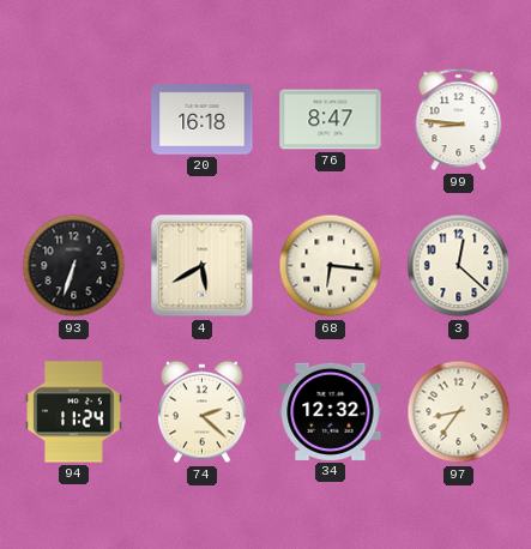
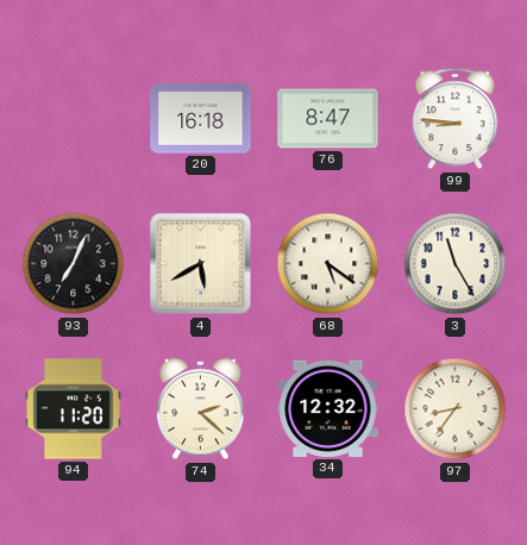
93: 6:33 -> 7:04
68: 6:16 -> 5:21
3: 12:22 -> 11:25
94: 11:24 -> 11:20
